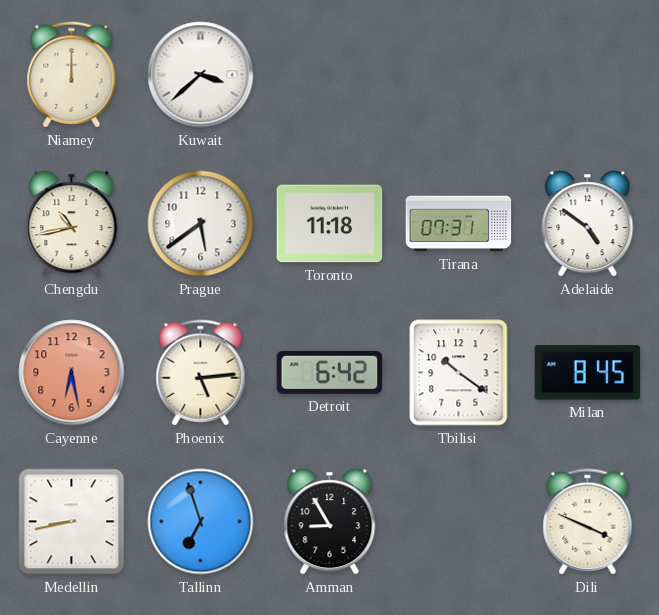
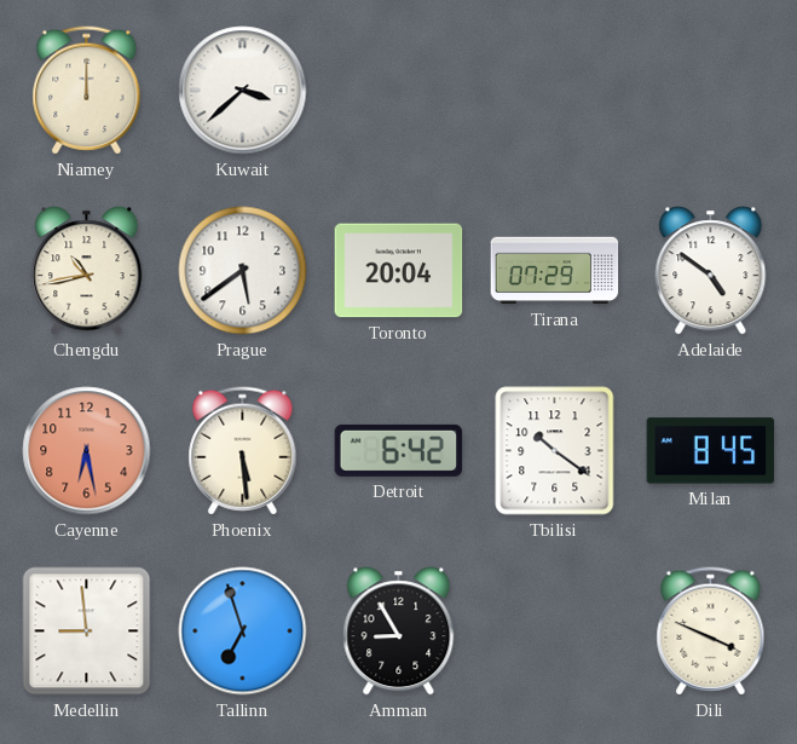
Toronto: 11:18 -> 20:04
Tirana: 07:31 -> 07:29
Phoenix: 5:14 -> 5:29
Medellin: 8:43 -> 8:59
